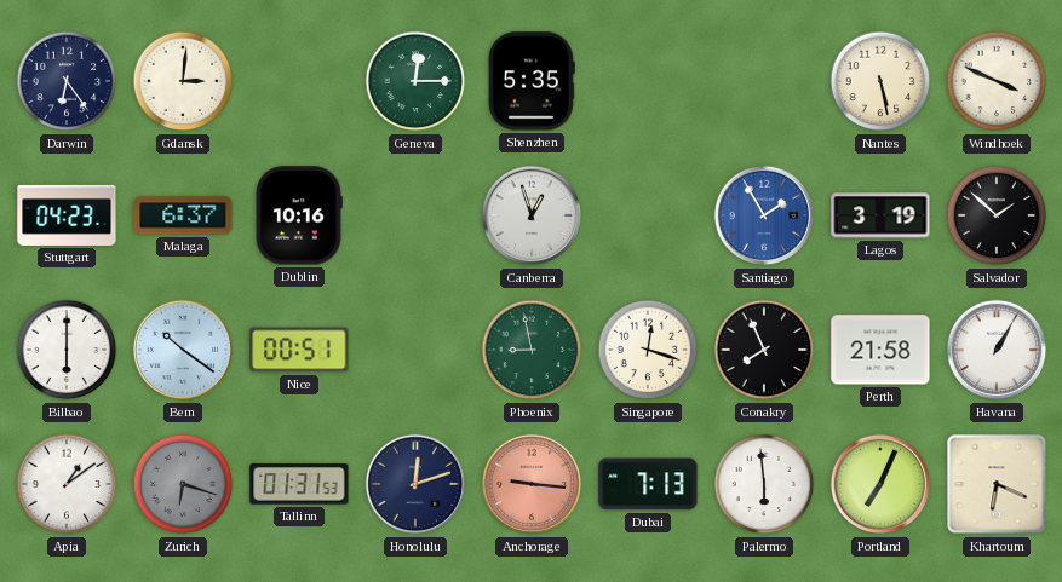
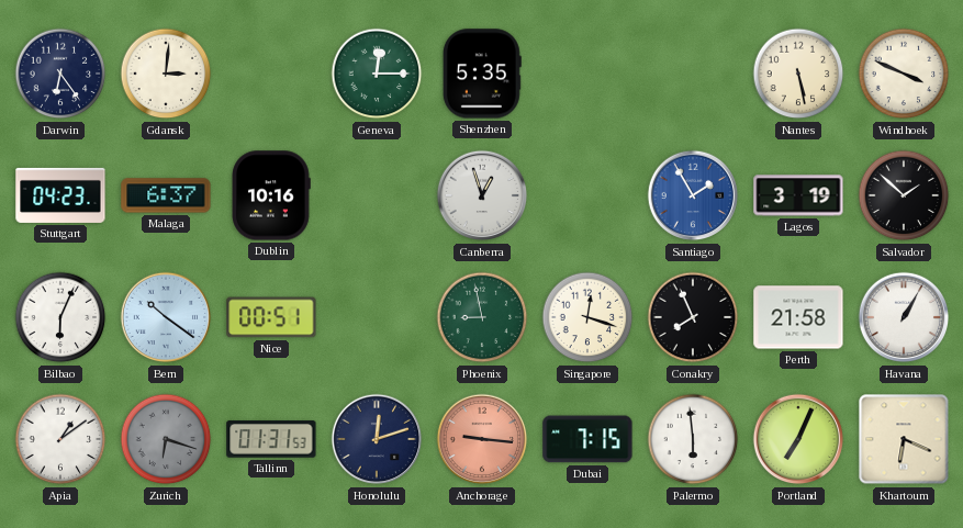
Bilbao: 6:00 -> 6:04
Dubai: 7:13 -> 7:15
